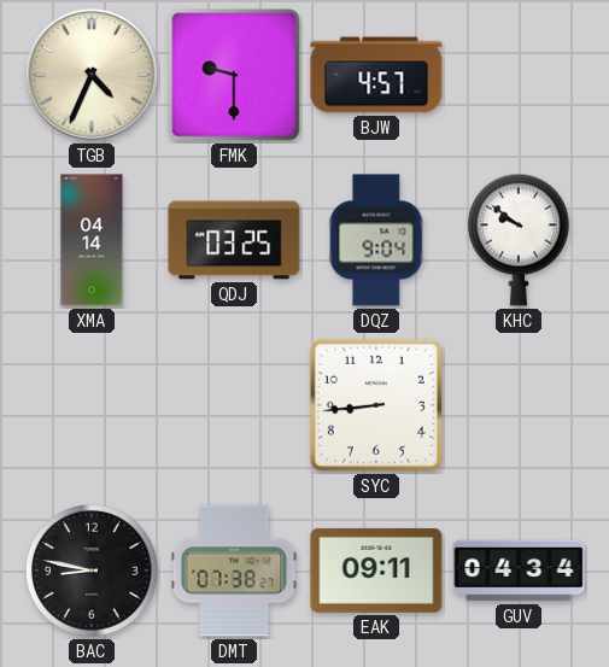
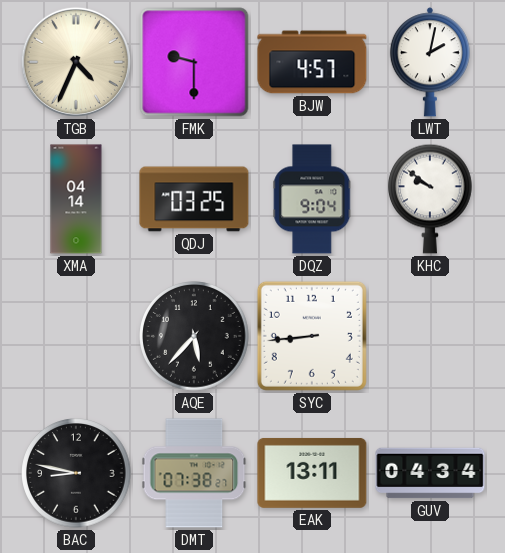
LWT: none -> 2:02
AQE: none -> 5:37
EAK: 09:11 -> 13:11
